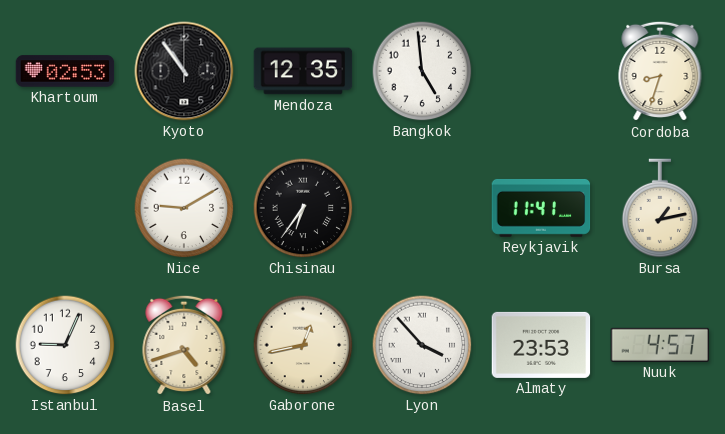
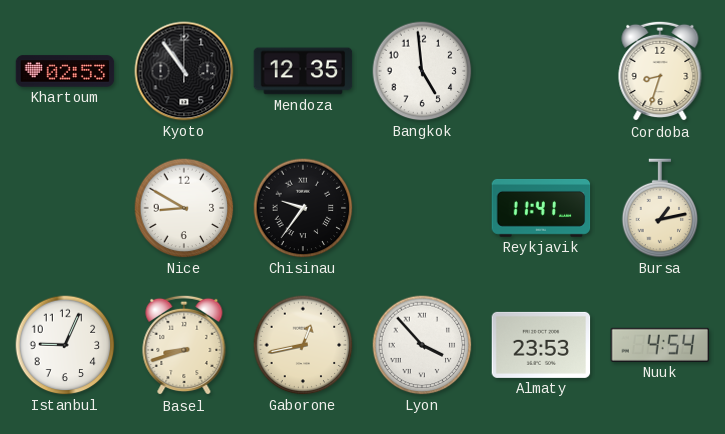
Nice: 9:10 -> 8:50
Chisinau: 6:36 -> 9:36
Basel: 4:42 -> 8:42
Nuuk: 4:57 -> 4:54
